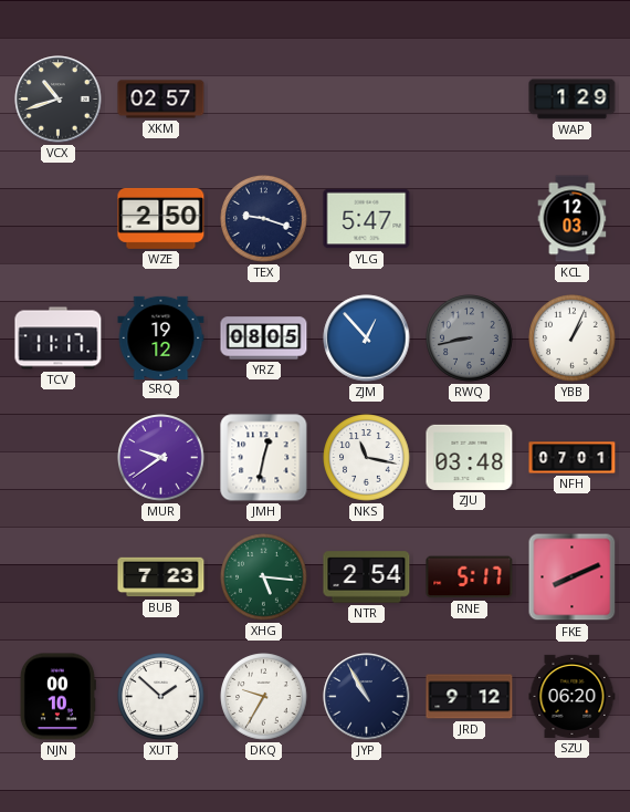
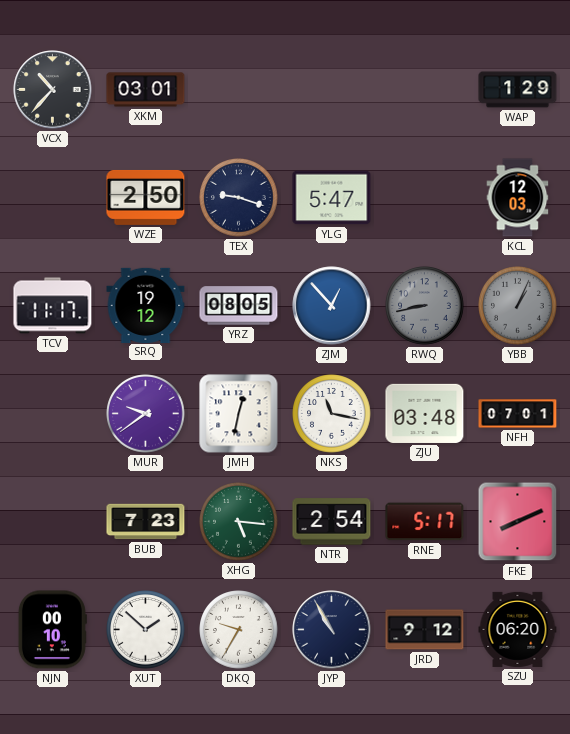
VCX: 10:42 -> 10:37
XKM: 02:57 -> 03:01
YBB dial: white -> grey
